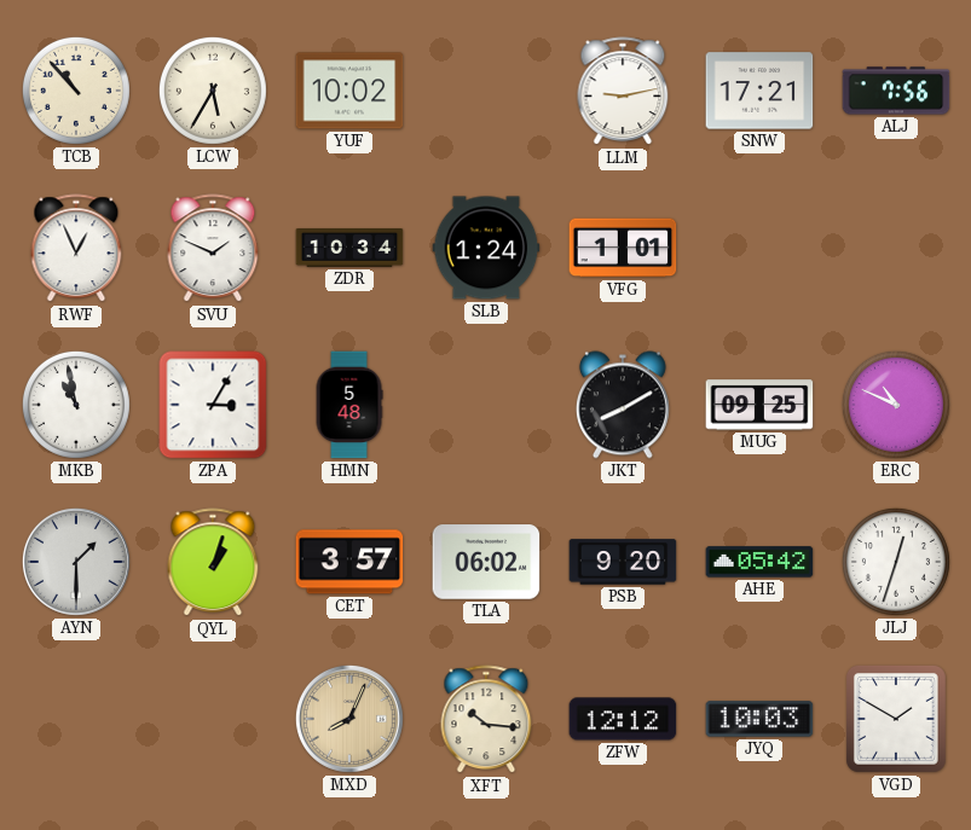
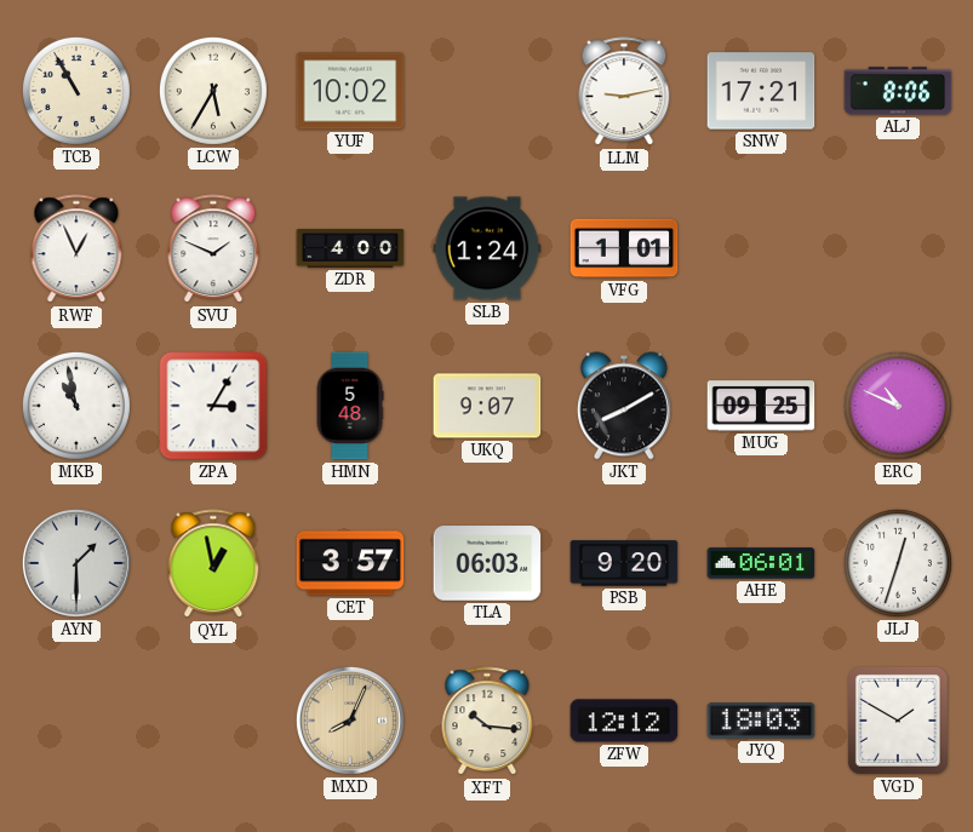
TCB: 10:53 -> 10:55
ALJ: 7:56 -> 8:06
ZDR: 10:34 -> 4:00
UKQ: none -> 9:07
QYL: 1:03 -> 12:58
TLA: 06:02 -> 06:03
AHE: 05:42 -> 06:01
JYQ: 10:03 -> 18:03
